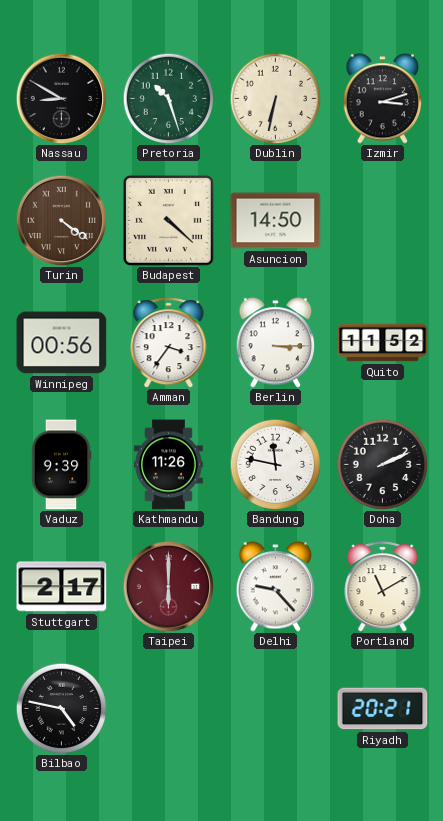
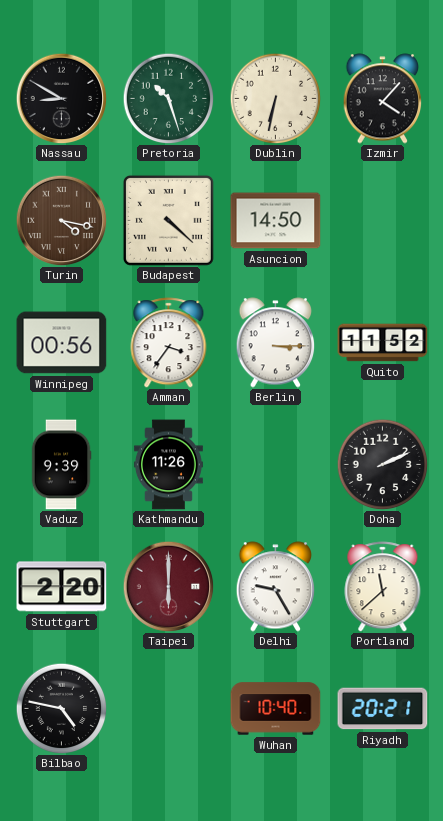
Izmir: 3:12 -> 4:07
Turin: 4:21 -> 4:17
Bandung: 11:47 -> none
Stuttgart: 2:17 -> 2:20
Delhi: 9:23 -> 9:25
Portland: 11:10 -> 11:38
Wuhan: none -> 10:40
